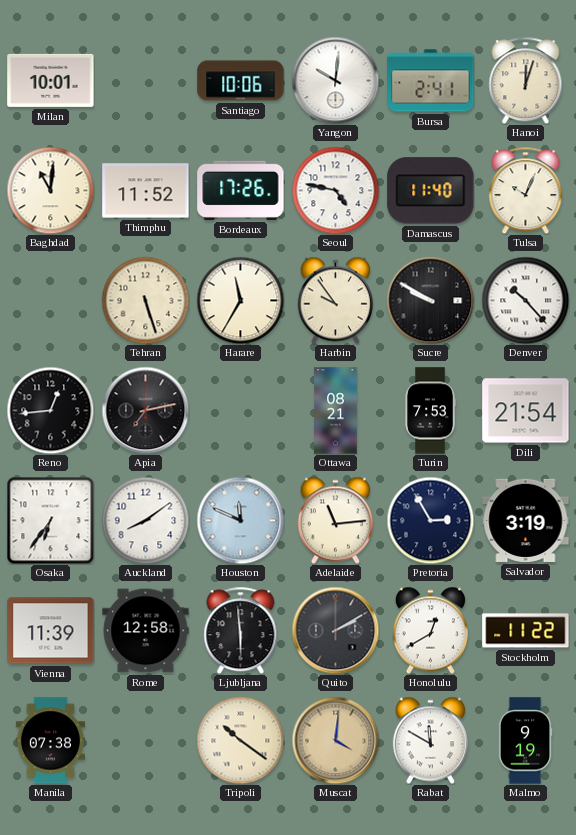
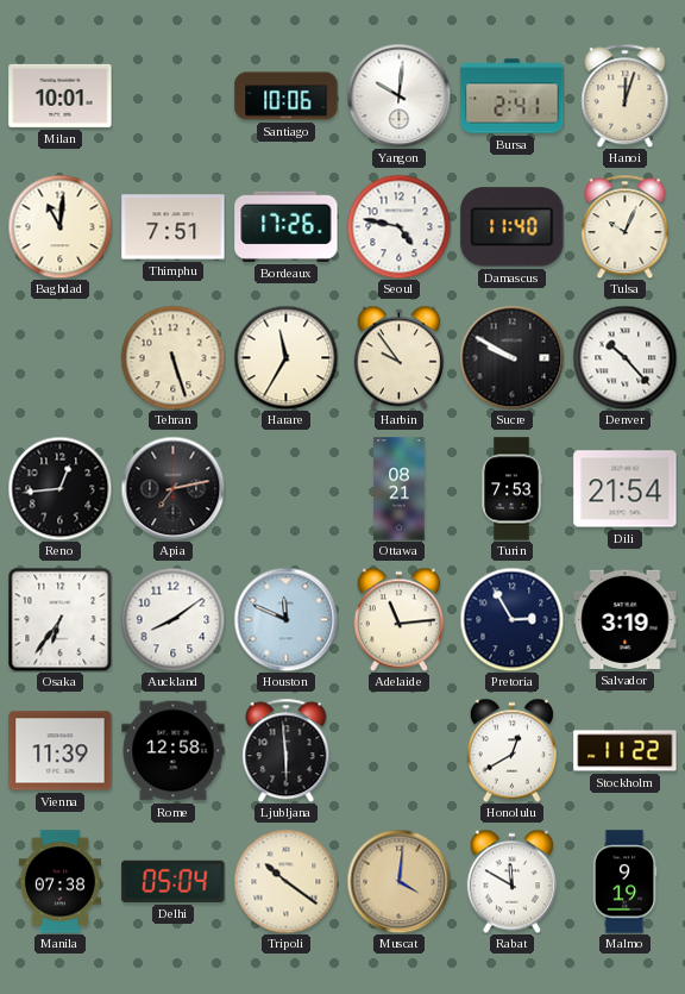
Thimphu: 11:52 -> 7:51
Quito: 2:10 -> none
Delhi: none -> 05:04
